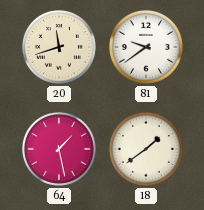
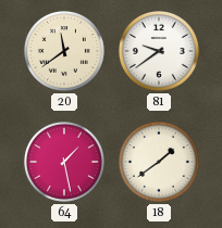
20: 11:42 -> 11:39
